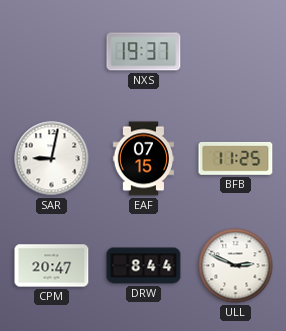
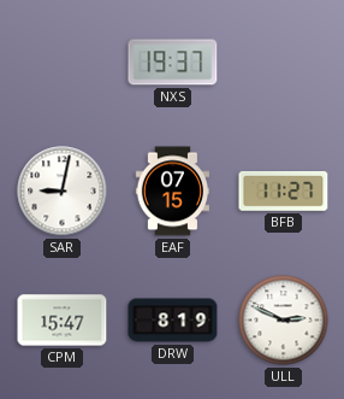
BFB: 11:25 -> 11:27
CPM: 20:47 -> 15:47
DRW: 8:44 -> 8:19
